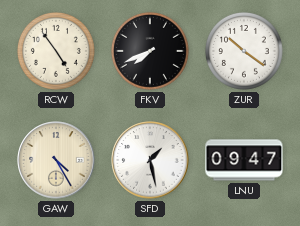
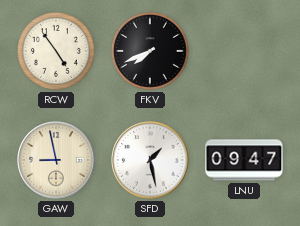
ZUR: 10:21 -> none
GAW: 4:25 -> 8:58
